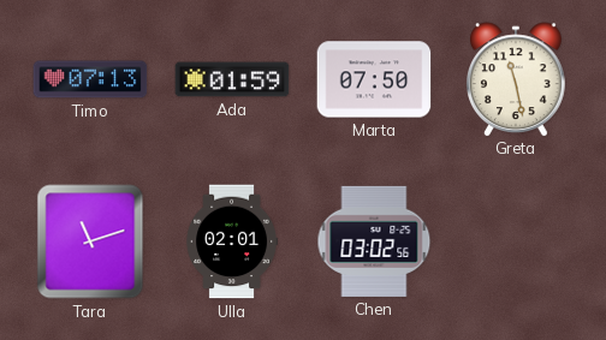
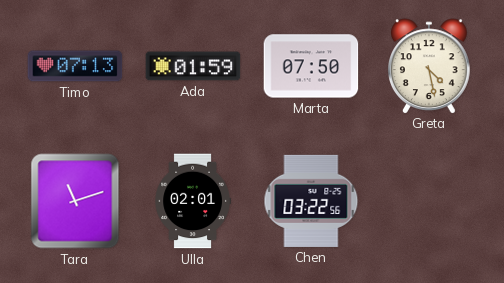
Greta: 11:28 -> 4:28
Chen: 03:02 -> 03:22
